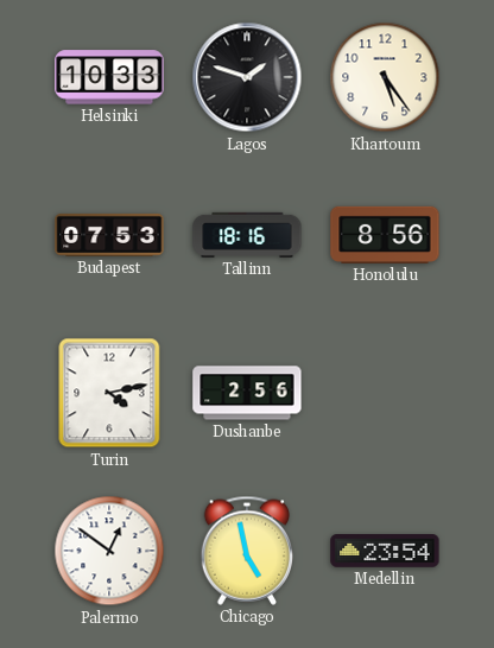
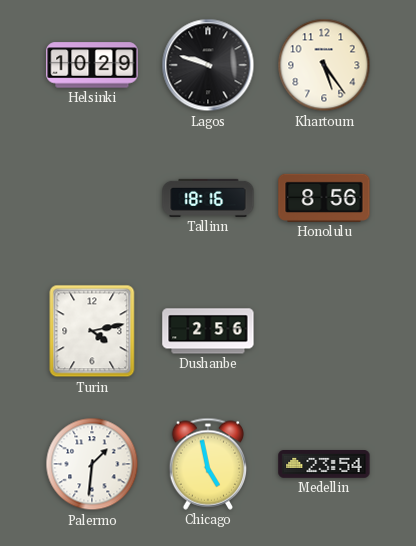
Helsinki: 10:33 -> 10:29
Lagos: 1:48 -> 9:48
Budapest: 07:53 -> none
Palermo: 12:51 -> 1:31
